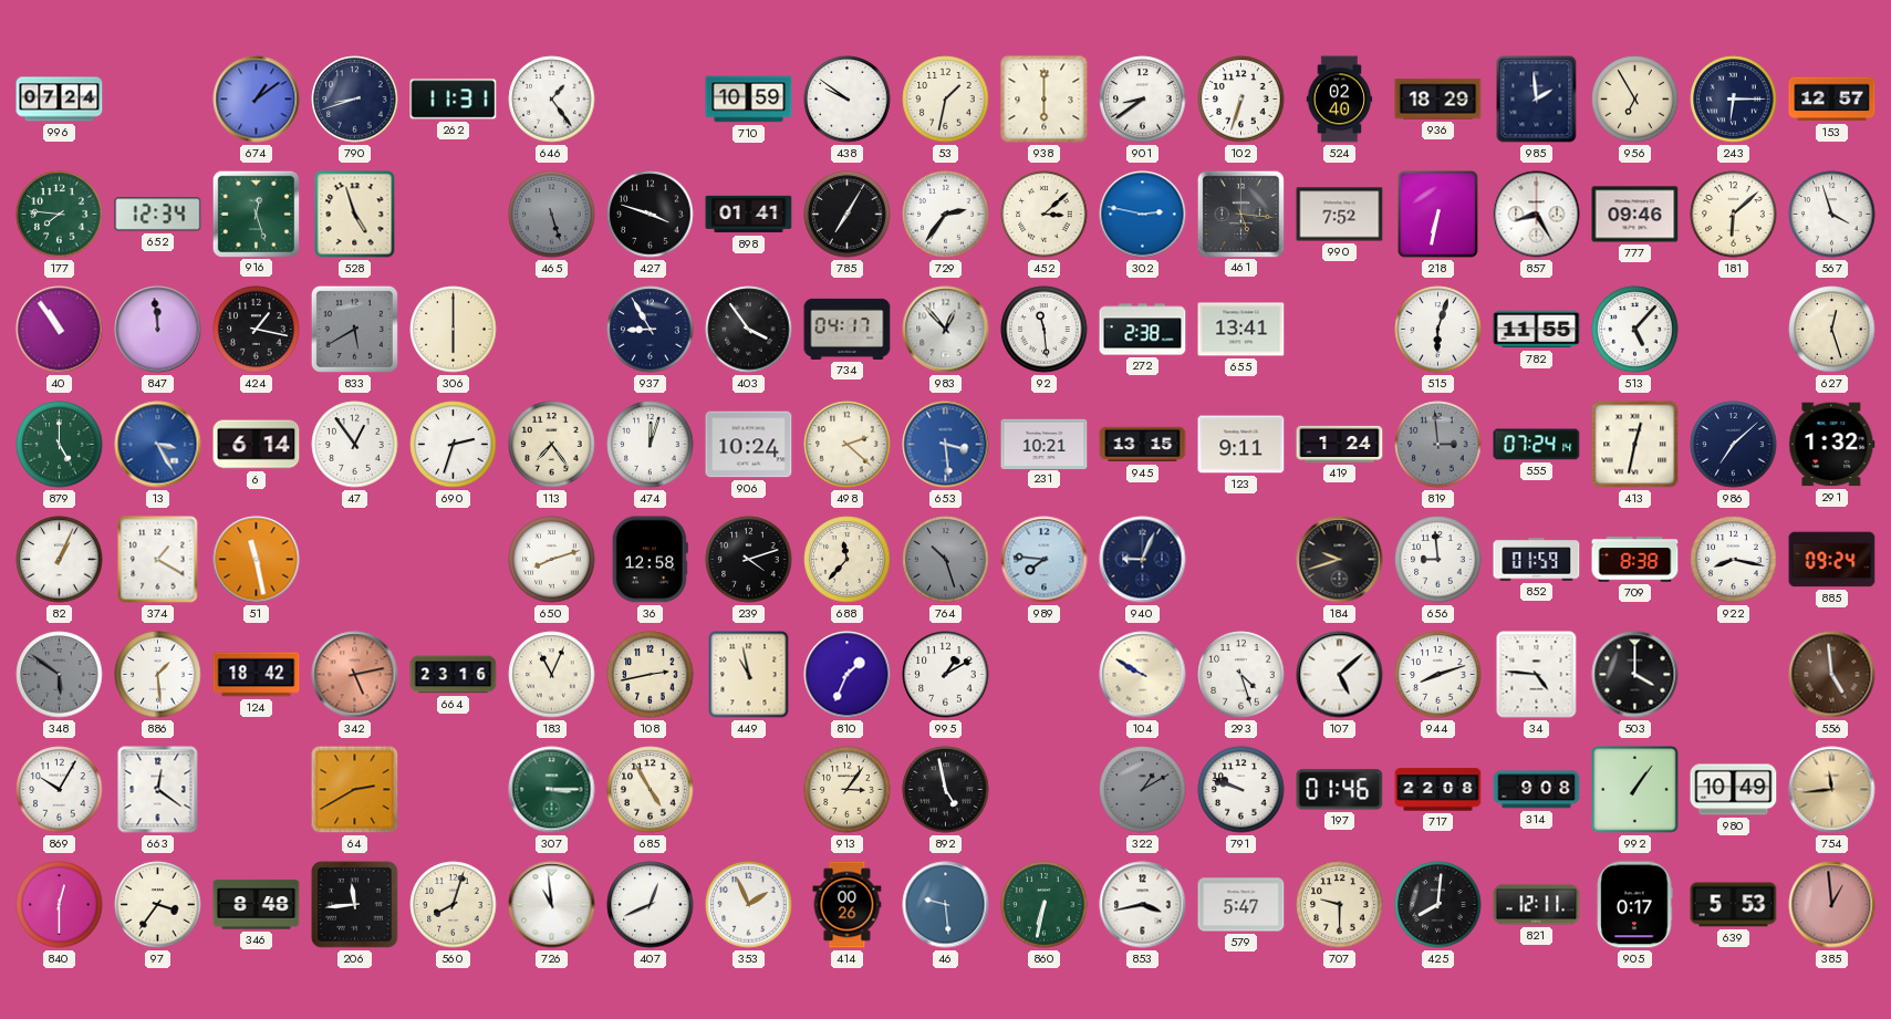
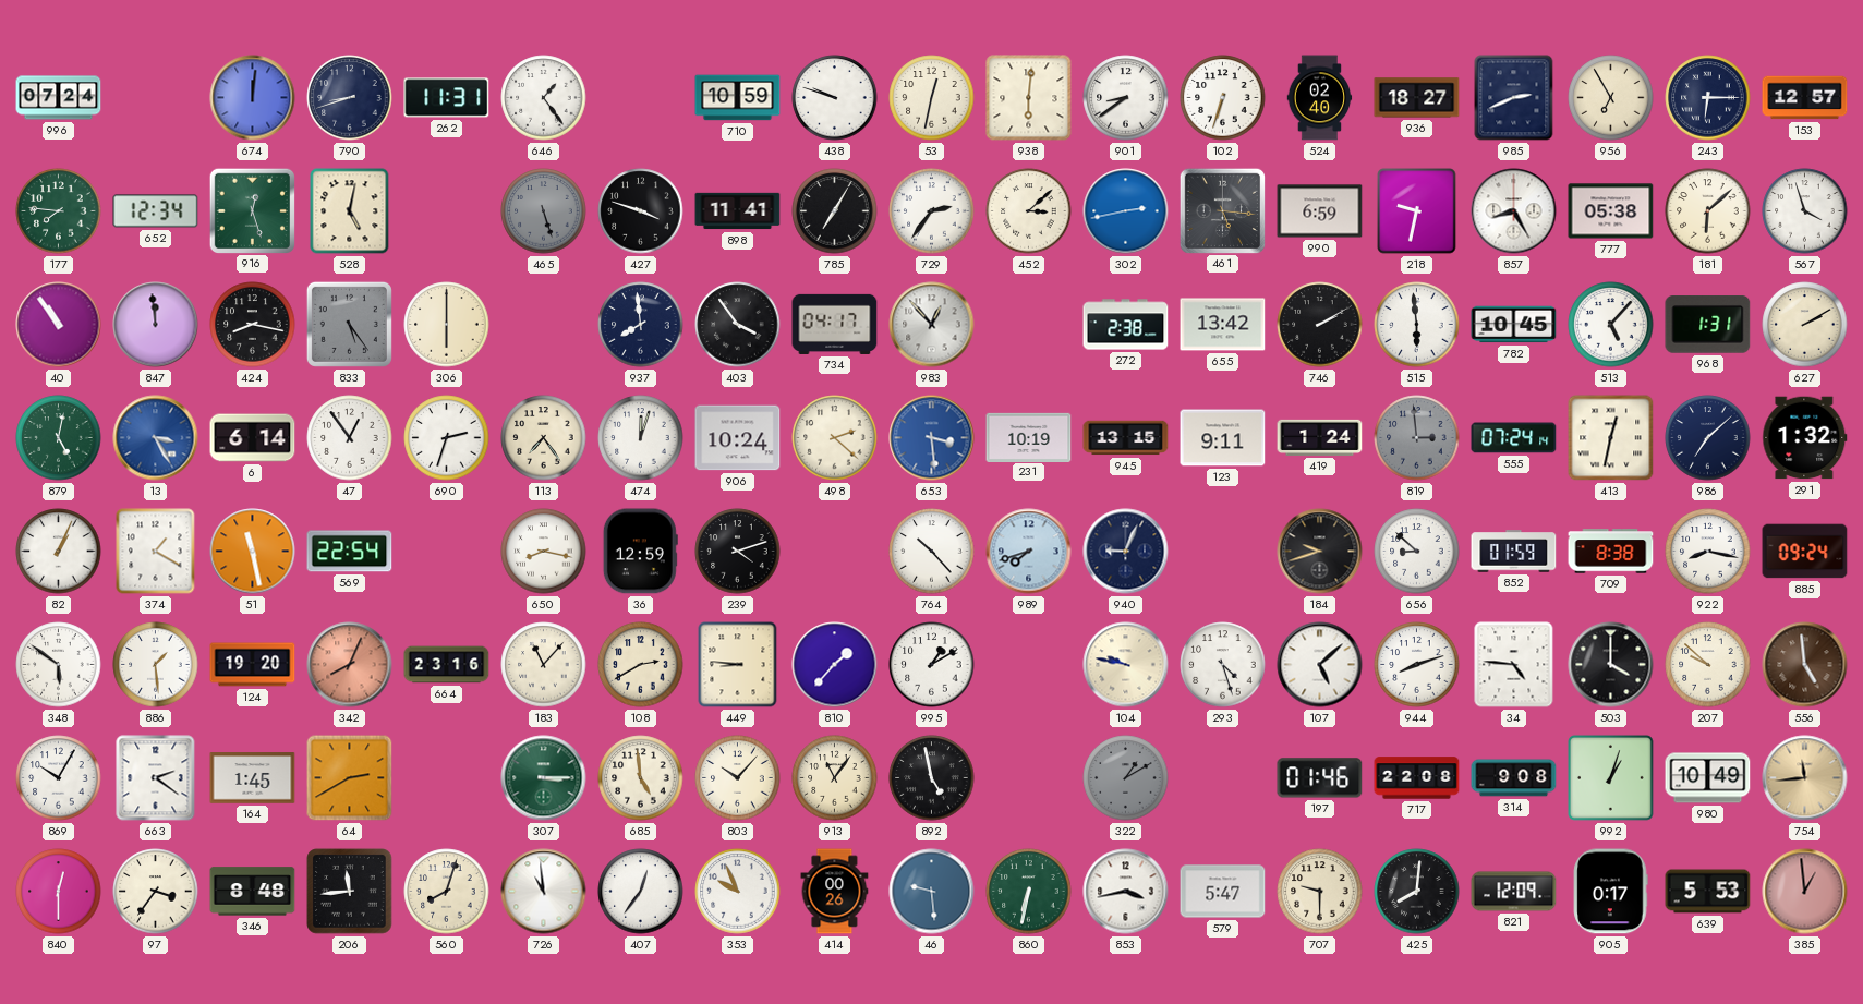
674: 1:09 -> 12:01
438: 9:51 -> 9:48
53: 1:32 -> 12:32
938: 6:00 -> 6:01
936: 18:29 -> 18:27
985: 1:59 -> 2:41
528: 4:57 -> 5:02
898: 01:41 -> 11:41
302: 2:47 -> 2:43
990: 7:52 -> 6:59
218: 6:32 -> 9:32
777: 09:46 -> 05:38
424: 1:17 -> 8:17
833: 5:40 -> 5:24
937: 8:55 -> 7:59
92: 11:29 -> none
655: 13:41 -> 13:42
746: none -> 2:10
515: 6:03 -> 5:59
782: 11:55 -> 10:45
968: none -> 1:31
627: 12:27 -> 2:10
879: 5:00 -> 5:02
231: 10:21 -> 10:19
569: none -> 22:54
650: 8:12 -> 8:17
36: 12:58 -> 12:59
688: 11:37 -> none
764: 10:27 -> 10:23
764 dial: grey -> white
989: 7:46 -> 7:42
656: 8:59 -> 8:52
348 dial: grey -> white
124: 18:42 -> 19:20
342: 5:13 -> 8:04
183: 11:04 -> 11:07
108: 2:43 -> 2:40
449: 10:58 -> 8:46
810: 1:34 -> 1:37
104: 9:50 -> 9:47
207: none -> 9:52
663: 12:21 -> 2:21
164: none -> 1:45
685: 4:55 -> 4:59
803: none -> 10:07
913: 3:06 -> 11:06
791: 9:48 -> none
992: 1:06 -> 1:03
407: 12:41 -> 12:36
353: 1:56 -> 9:56
821: 12:11 -> 12:09
